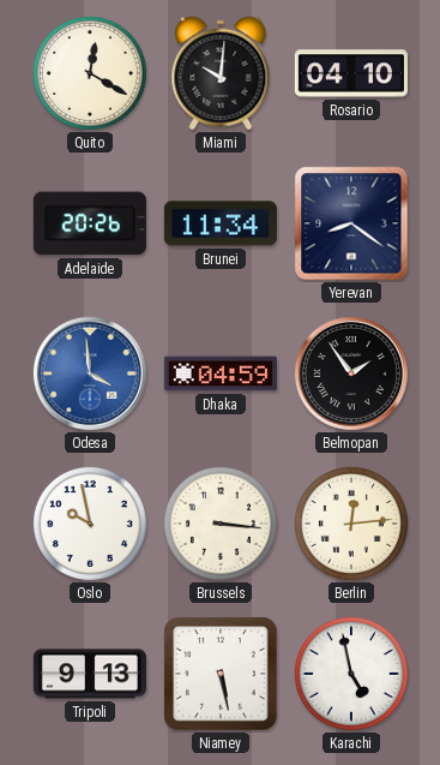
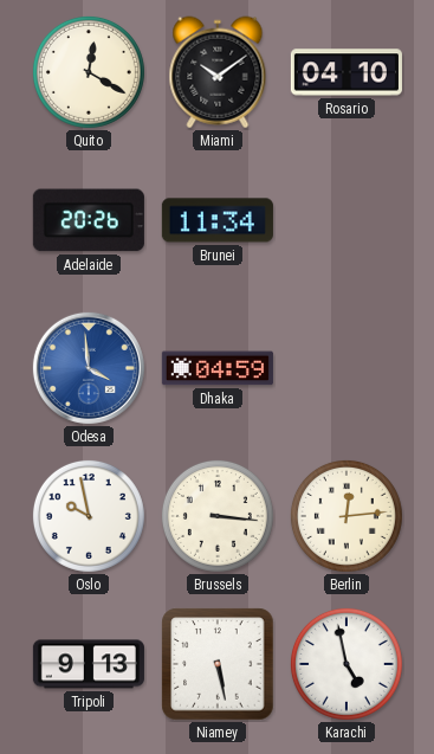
Miami: 10:01 -> 10:09
Yerevan: 8:21 -> none
Belmopan: 1:54 -> none
